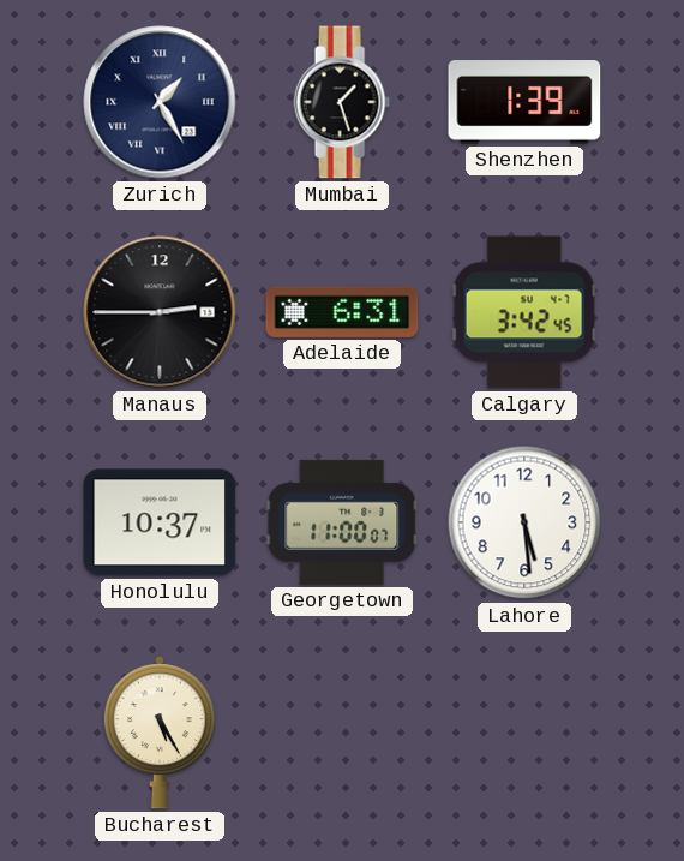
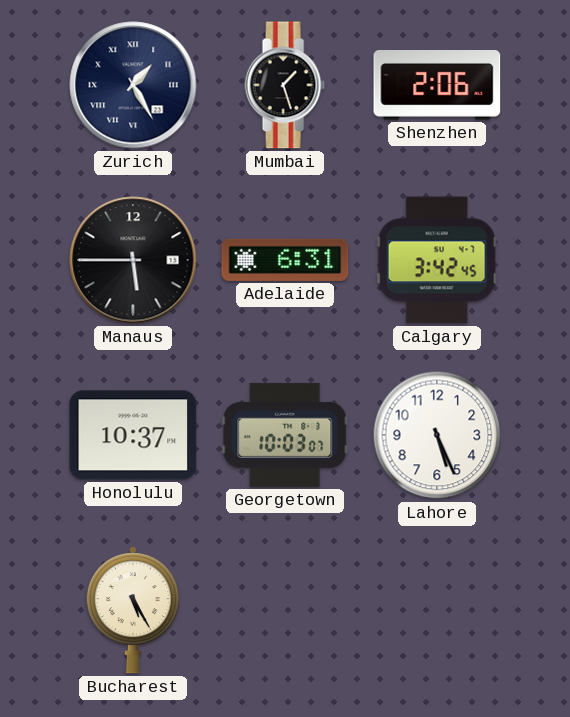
Shenzhen: 1:39 -> 2:06
Manaus: 2:45 -> 5:45
Georgetown: 11:00 -> 10:03
Lahore: 5:29 -> 5:26
